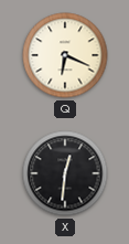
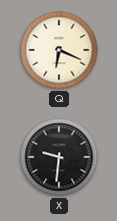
X: 12:31 -> 9:31
